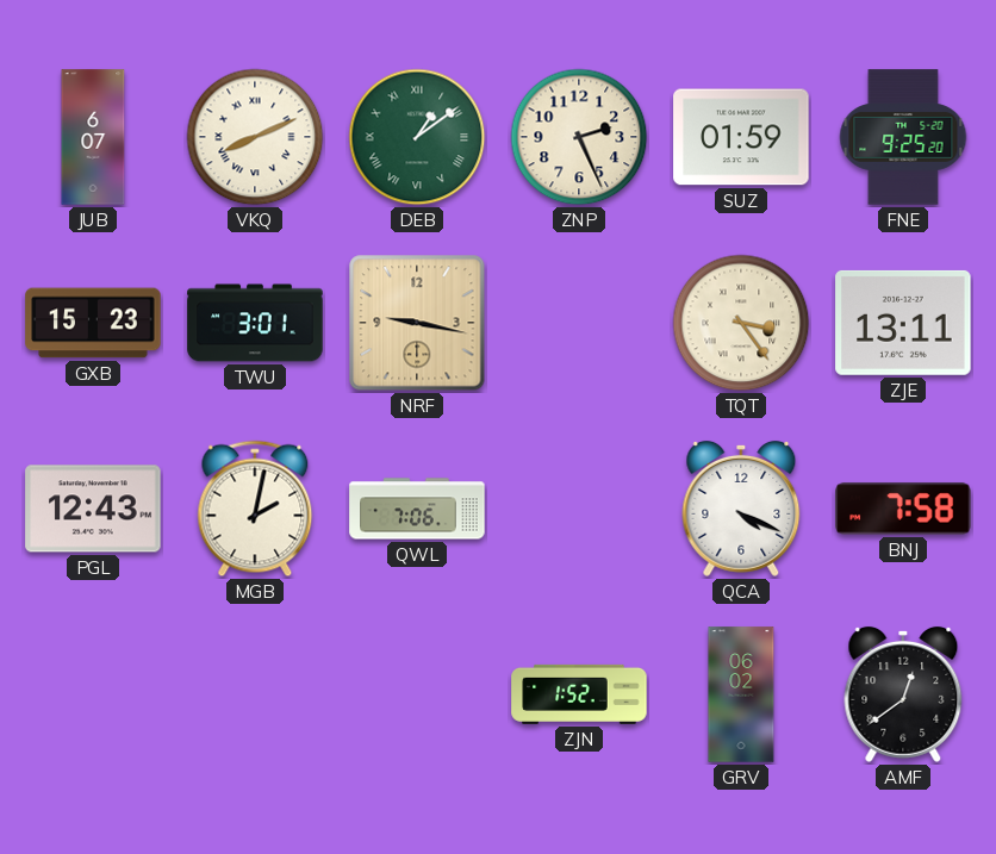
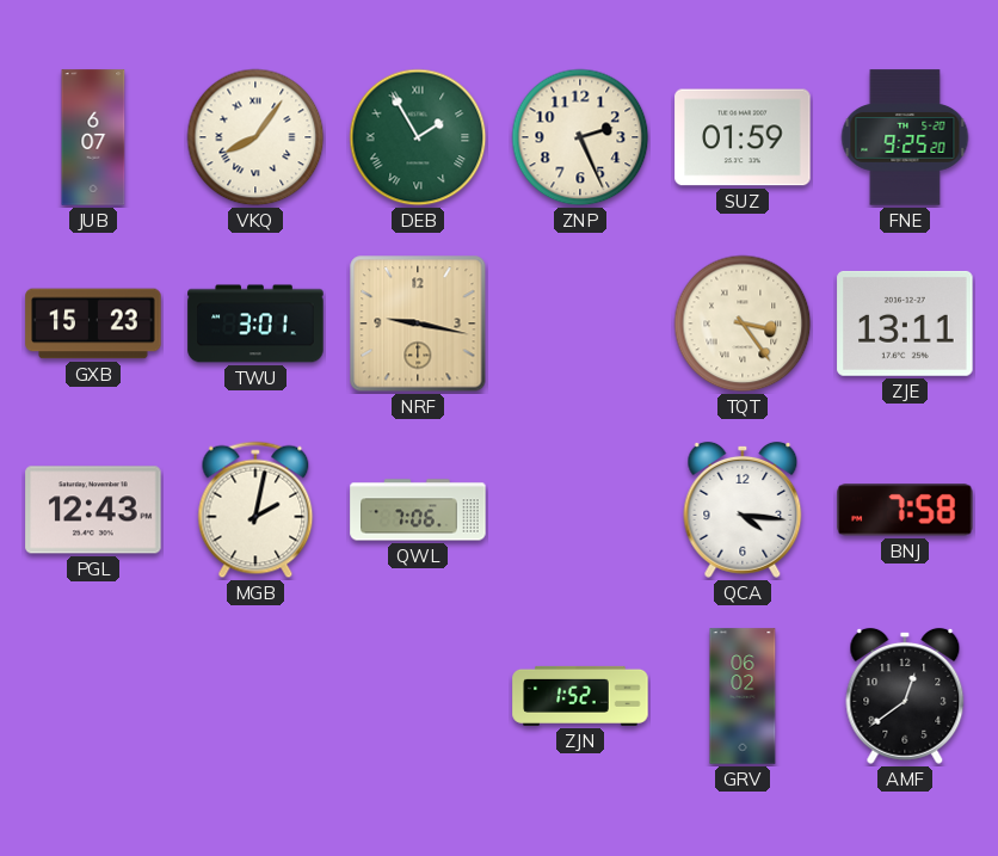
VKQ: 8:11 -> 8:06
DEB: 1:09 -> 1:55
QCA: 4:19 -> 4:16
